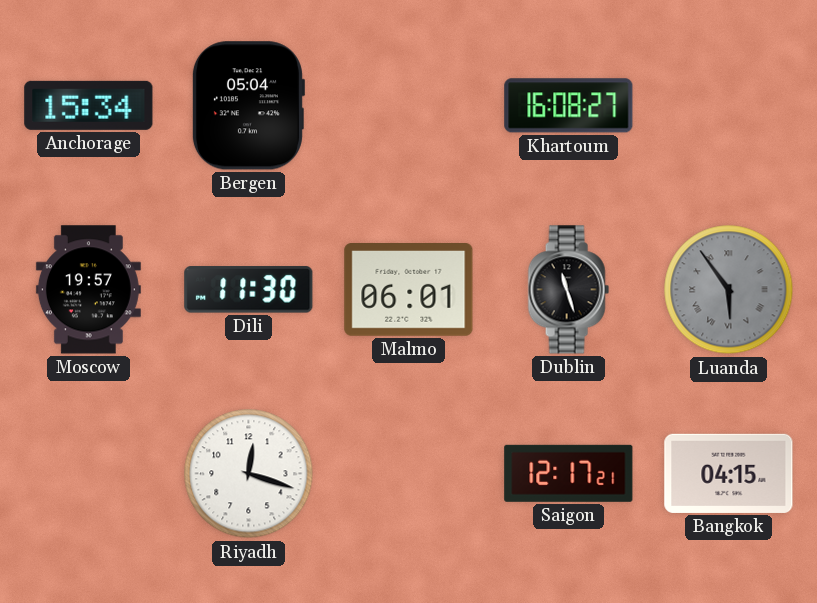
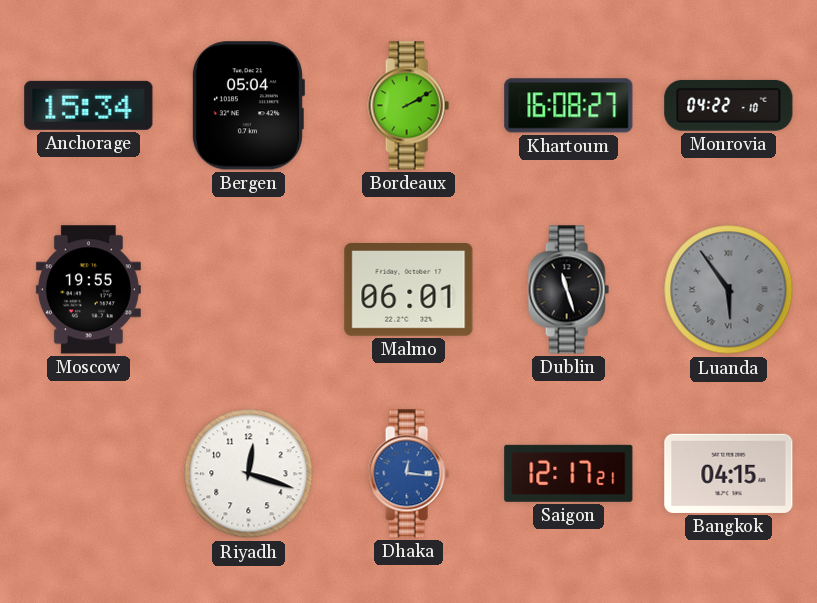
Bordeaux: none -> 2:10
Monrovia: none -> 04:22
Moscow: 19:57 -> 19:55
Dili: 11:30 -> none
Dhaka: none -> 12:16
